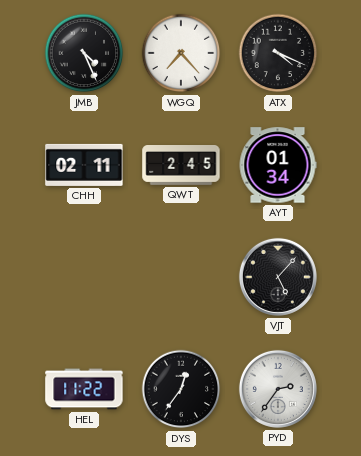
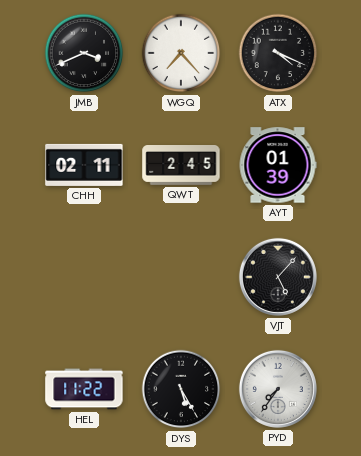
JMB: 4:26 -> 3:41
AYT: 01:34 -> 01:39
DYS: 12:36 -> 5:25
PYD: 2:36 -> 7:36
